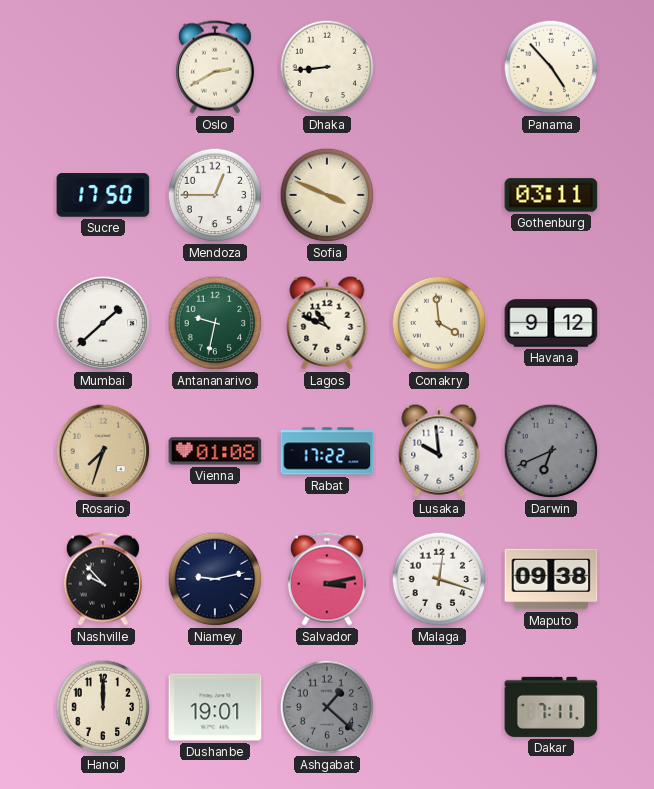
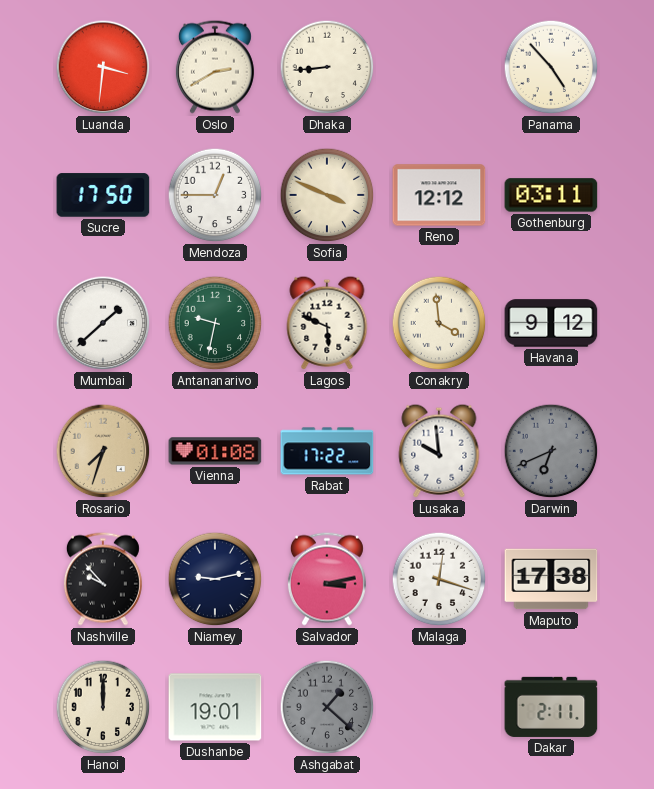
Luanda: none -> 3:31
Reno: none -> 12:12
Lagos: 10:49 -> 5:49
Maputo: 09:38 -> 17:38
Dakar: 7:11 -> 2:11
